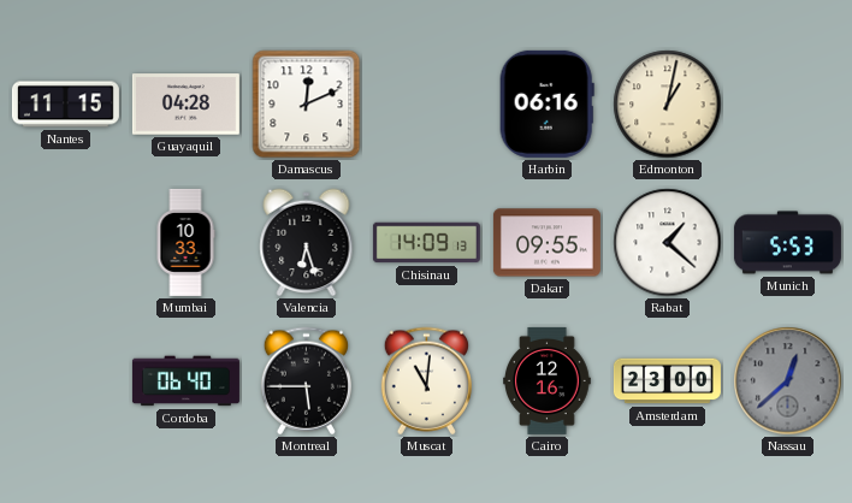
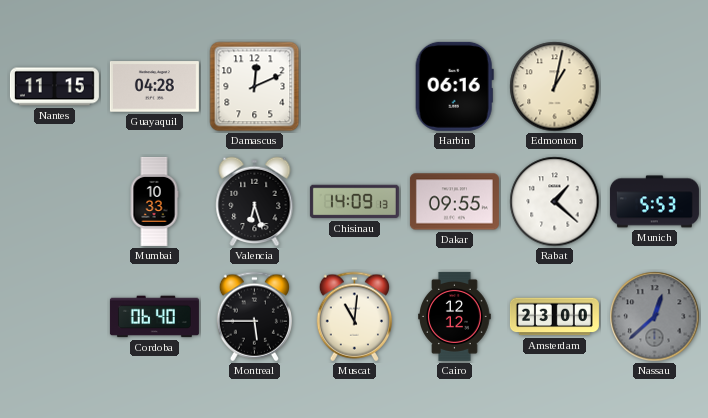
Cairo: 12:16 -> 12:12
